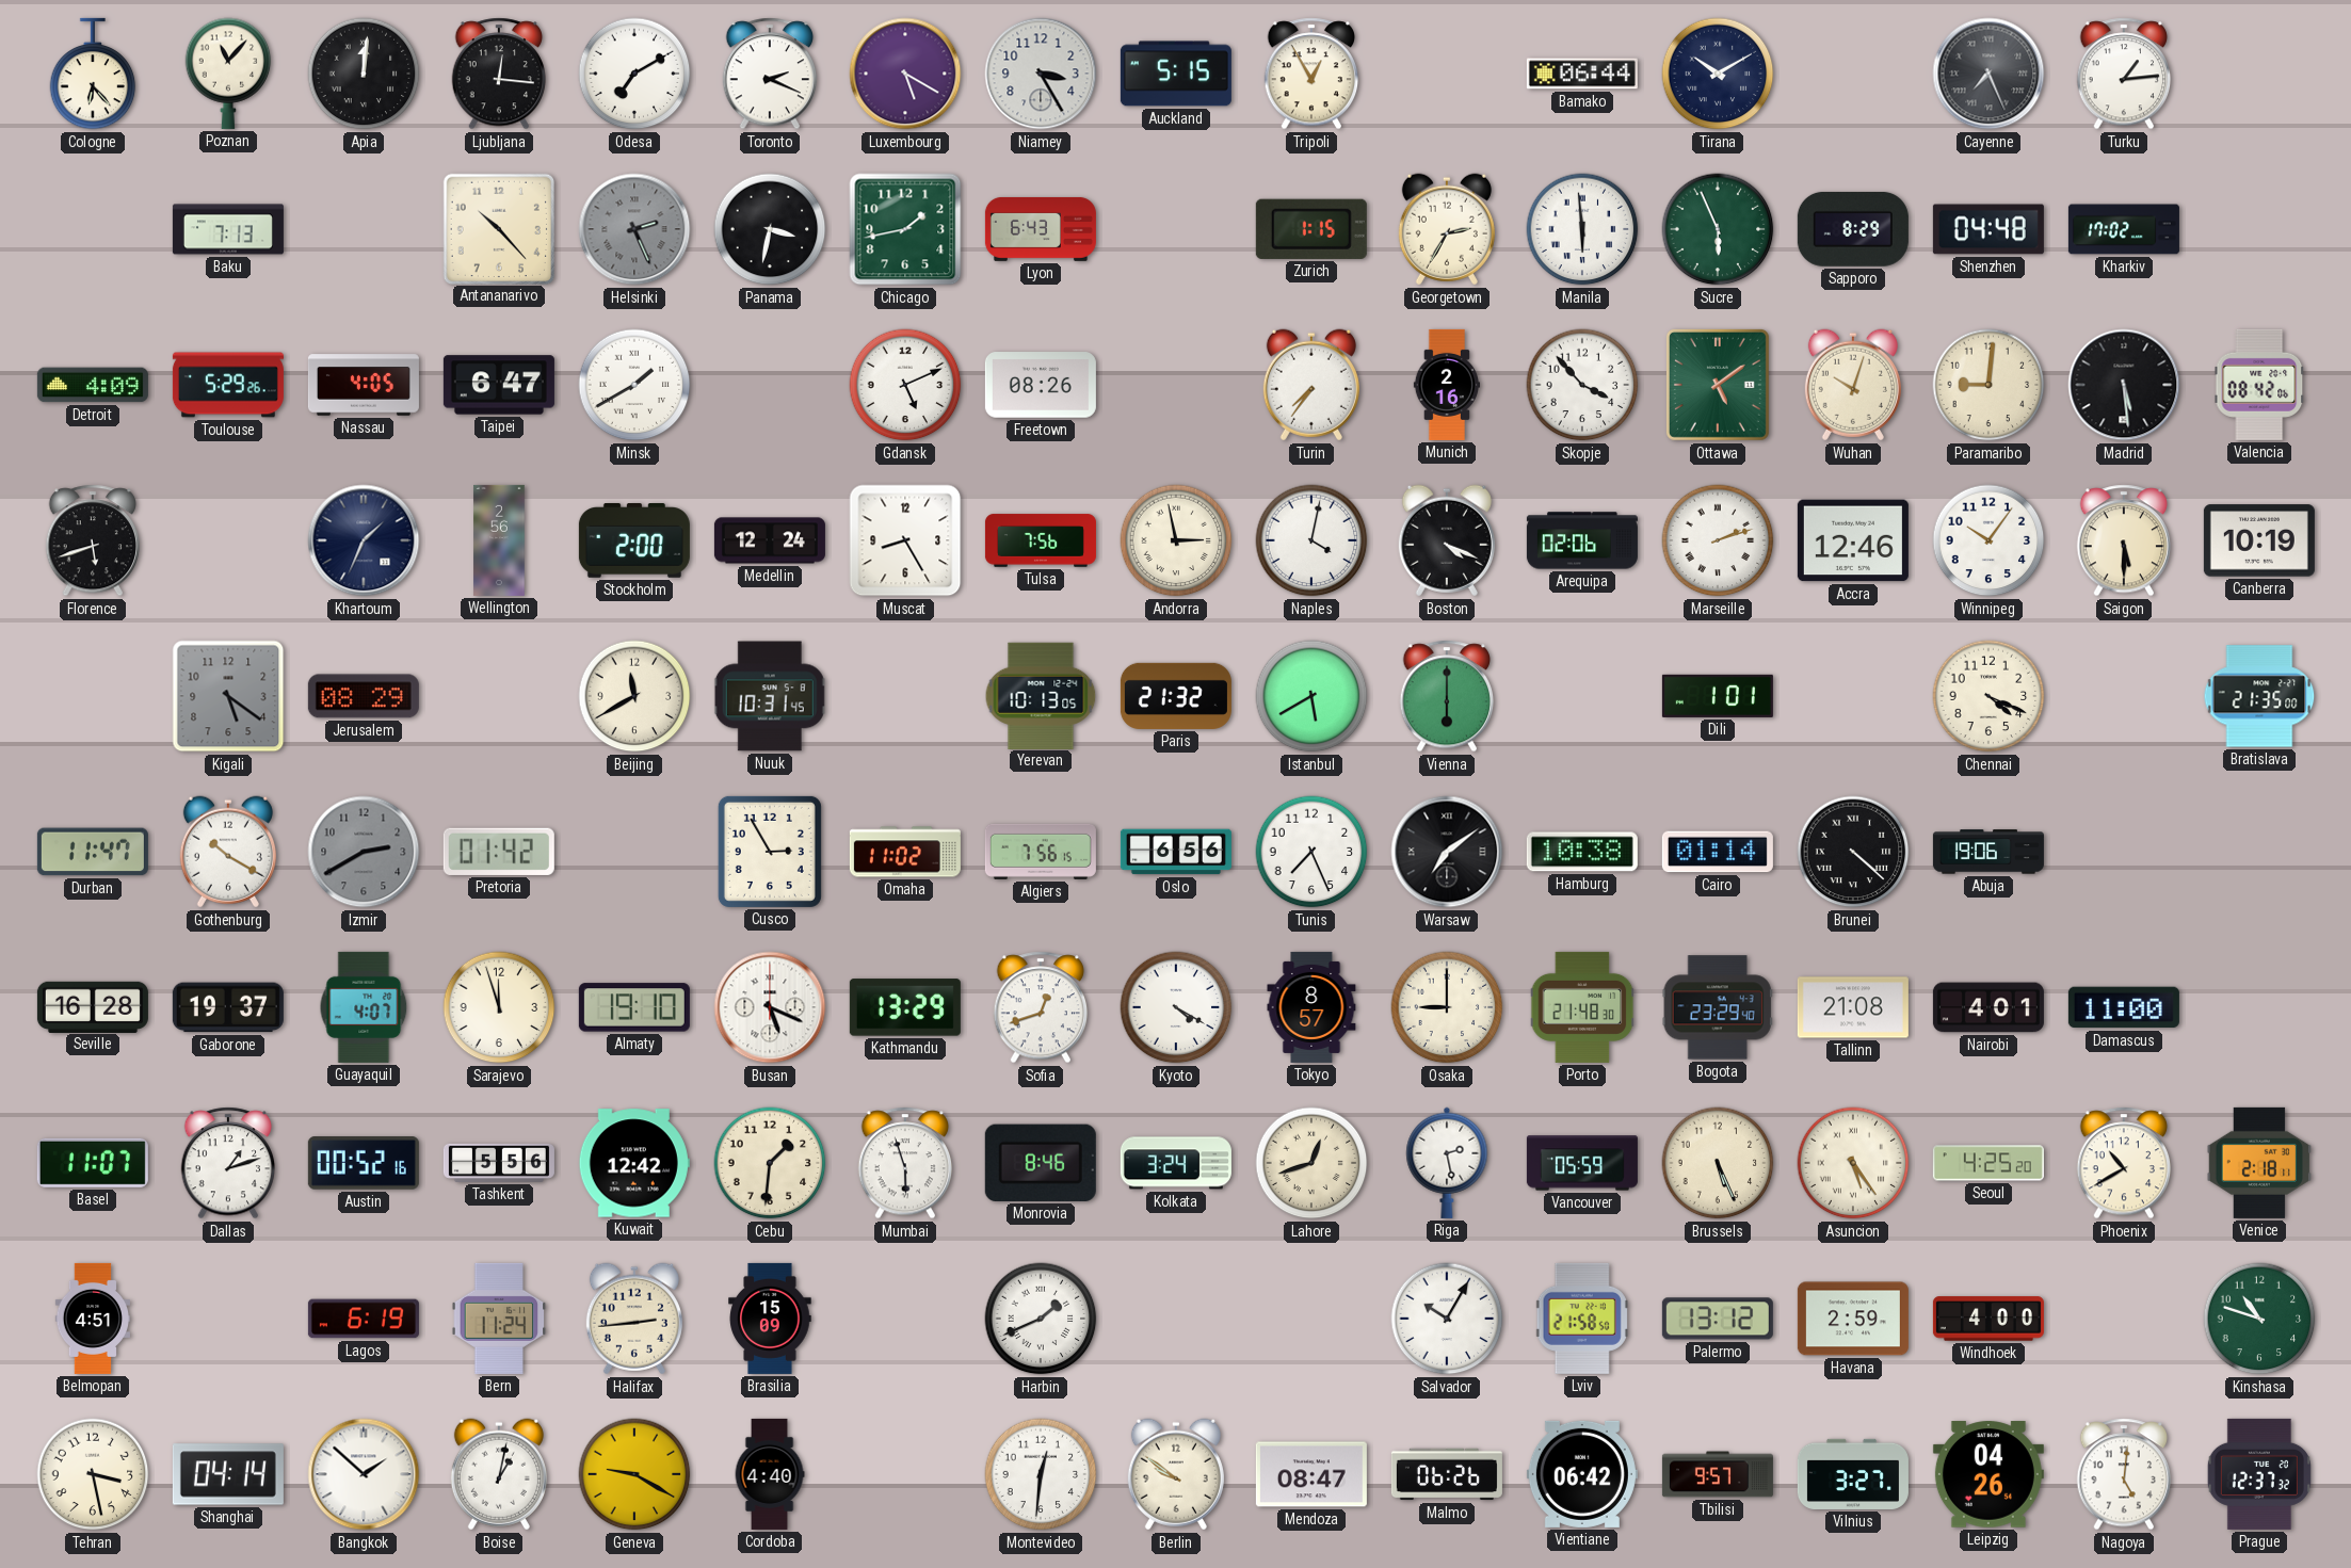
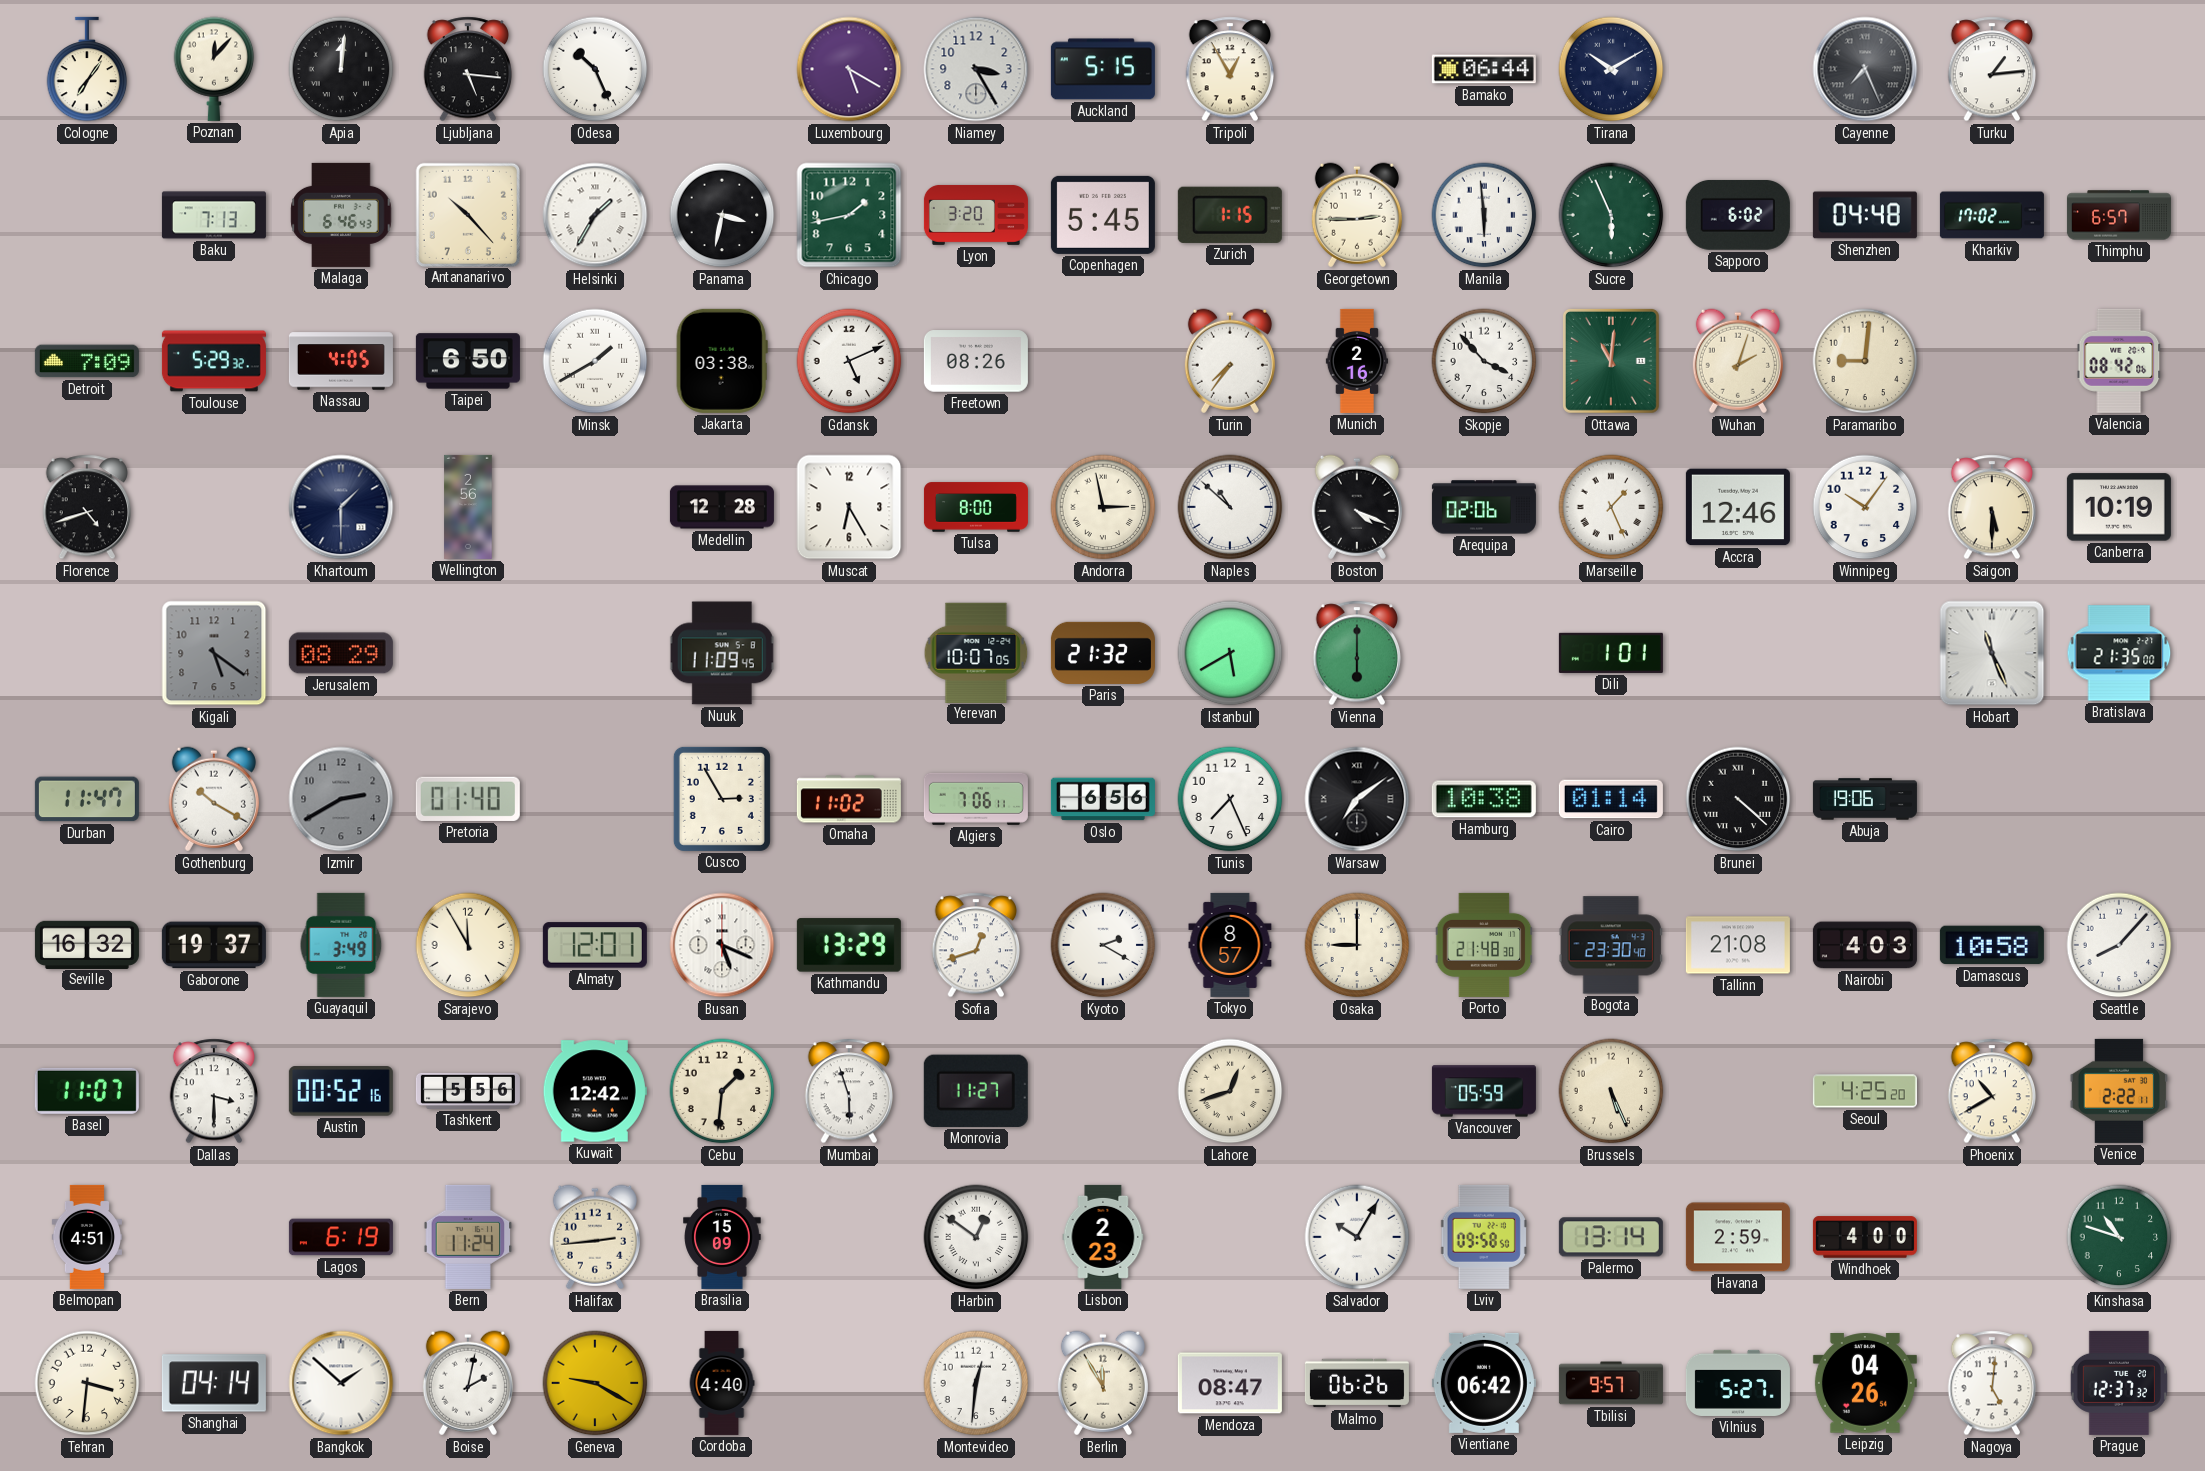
Cologne: 6:23 -> 7:06
Poznan: 11:07 -> 12:07
Ljubljana: 12:16 -> 5:16
Odesa: 7:10 -> 10:26
Toronto: 2:19 -> none
Malaga: none -> 6:46
Helsinki: 2:26 -> 1:35
Helsinki dial: grey -> white
Lyon: 6:43 -> 3:20
Copenhagen: none -> 5:45
Georgetown: 2:35 -> 2:45
Sapporo: 8:29 -> 6:02
Thimphu: none -> 6:57
Detroit: 4:09 -> 7:09
Toulouse: 5:29:26 -> 5:29:32
Taipei: 6:47 -> 6:50
Jakarta: none -> 03:38
Ottawa: 5:09 -> 11:01
Wuhan: 10:03 -> 2:03
Madrid: 5:29 -> none
Florence: 5:42 -> 4:42
Khartoum: 1:34 -> 1:30
Stockholm: 2:00 -> none
Medellin: 12:24 -> 12:28
Muscat: 8:25 -> 6:25
Tulsa: 7:56 -> 8:00
Naples: 4:02 -> 10:52
Marseille: 2:12 -> 1:26
Beijing: 11:40 -> none
Nuuk: 10:31 -> 11:09
Yerevan: 10:13 -> 10:07
Chennai: 4:19 -> none
Hobart: none -> 11:26
Pretoria: 01:42 -> 01:40
Algiers: 7:56 -> 7:06
Seville: 16:28 -> 16:32
Guayaquil: 4:07 -> 3:49
Sarajevo: 11:57 -> 11:55
Almaty: 19:10 -> 12:01
Kyoto: 4:20 -> 2:20
Bogota: 23:29 -> 23:30
Nairobi: 4:01 -> 4:03
Damascus: 11:00 -> 10:58
Seattle: none -> 8:07
Dallas: 1:12 -> 3:30
Monrovia: 8:46 -> 11:27
Kolkata: 3:24 -> none
Riga: 2:28 -> none
Asuncion: 5:24 -> none
Venice: 2:18 -> 2:22
Harbin: 1:41 -> 12:51
Lisbon: none -> 2:23
Lviv: 21:58 -> 09:58
Palermo: 13:12 -> 13:14
Tehran: 3:28 -> 3:31
Boise: 1:02 -> 2:02
Berlin: 9:51 -> 11:55
Vilnius: 3:27 -> 5:27
